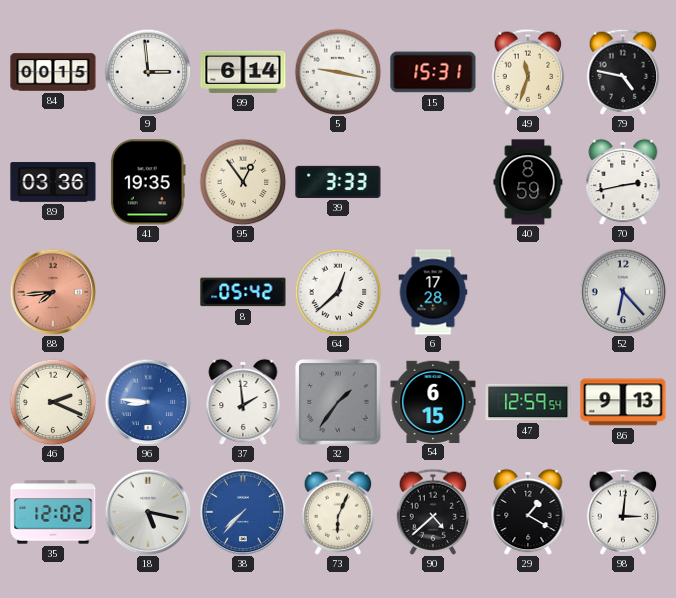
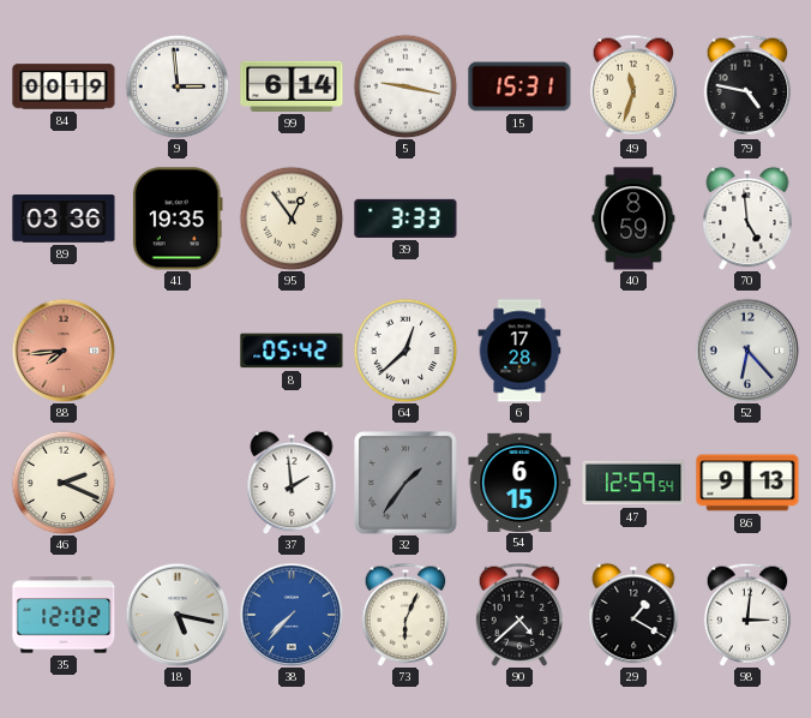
84: 00:15 -> 00:19
70: 2:43 -> 4:59
96: 8:46 -> none
